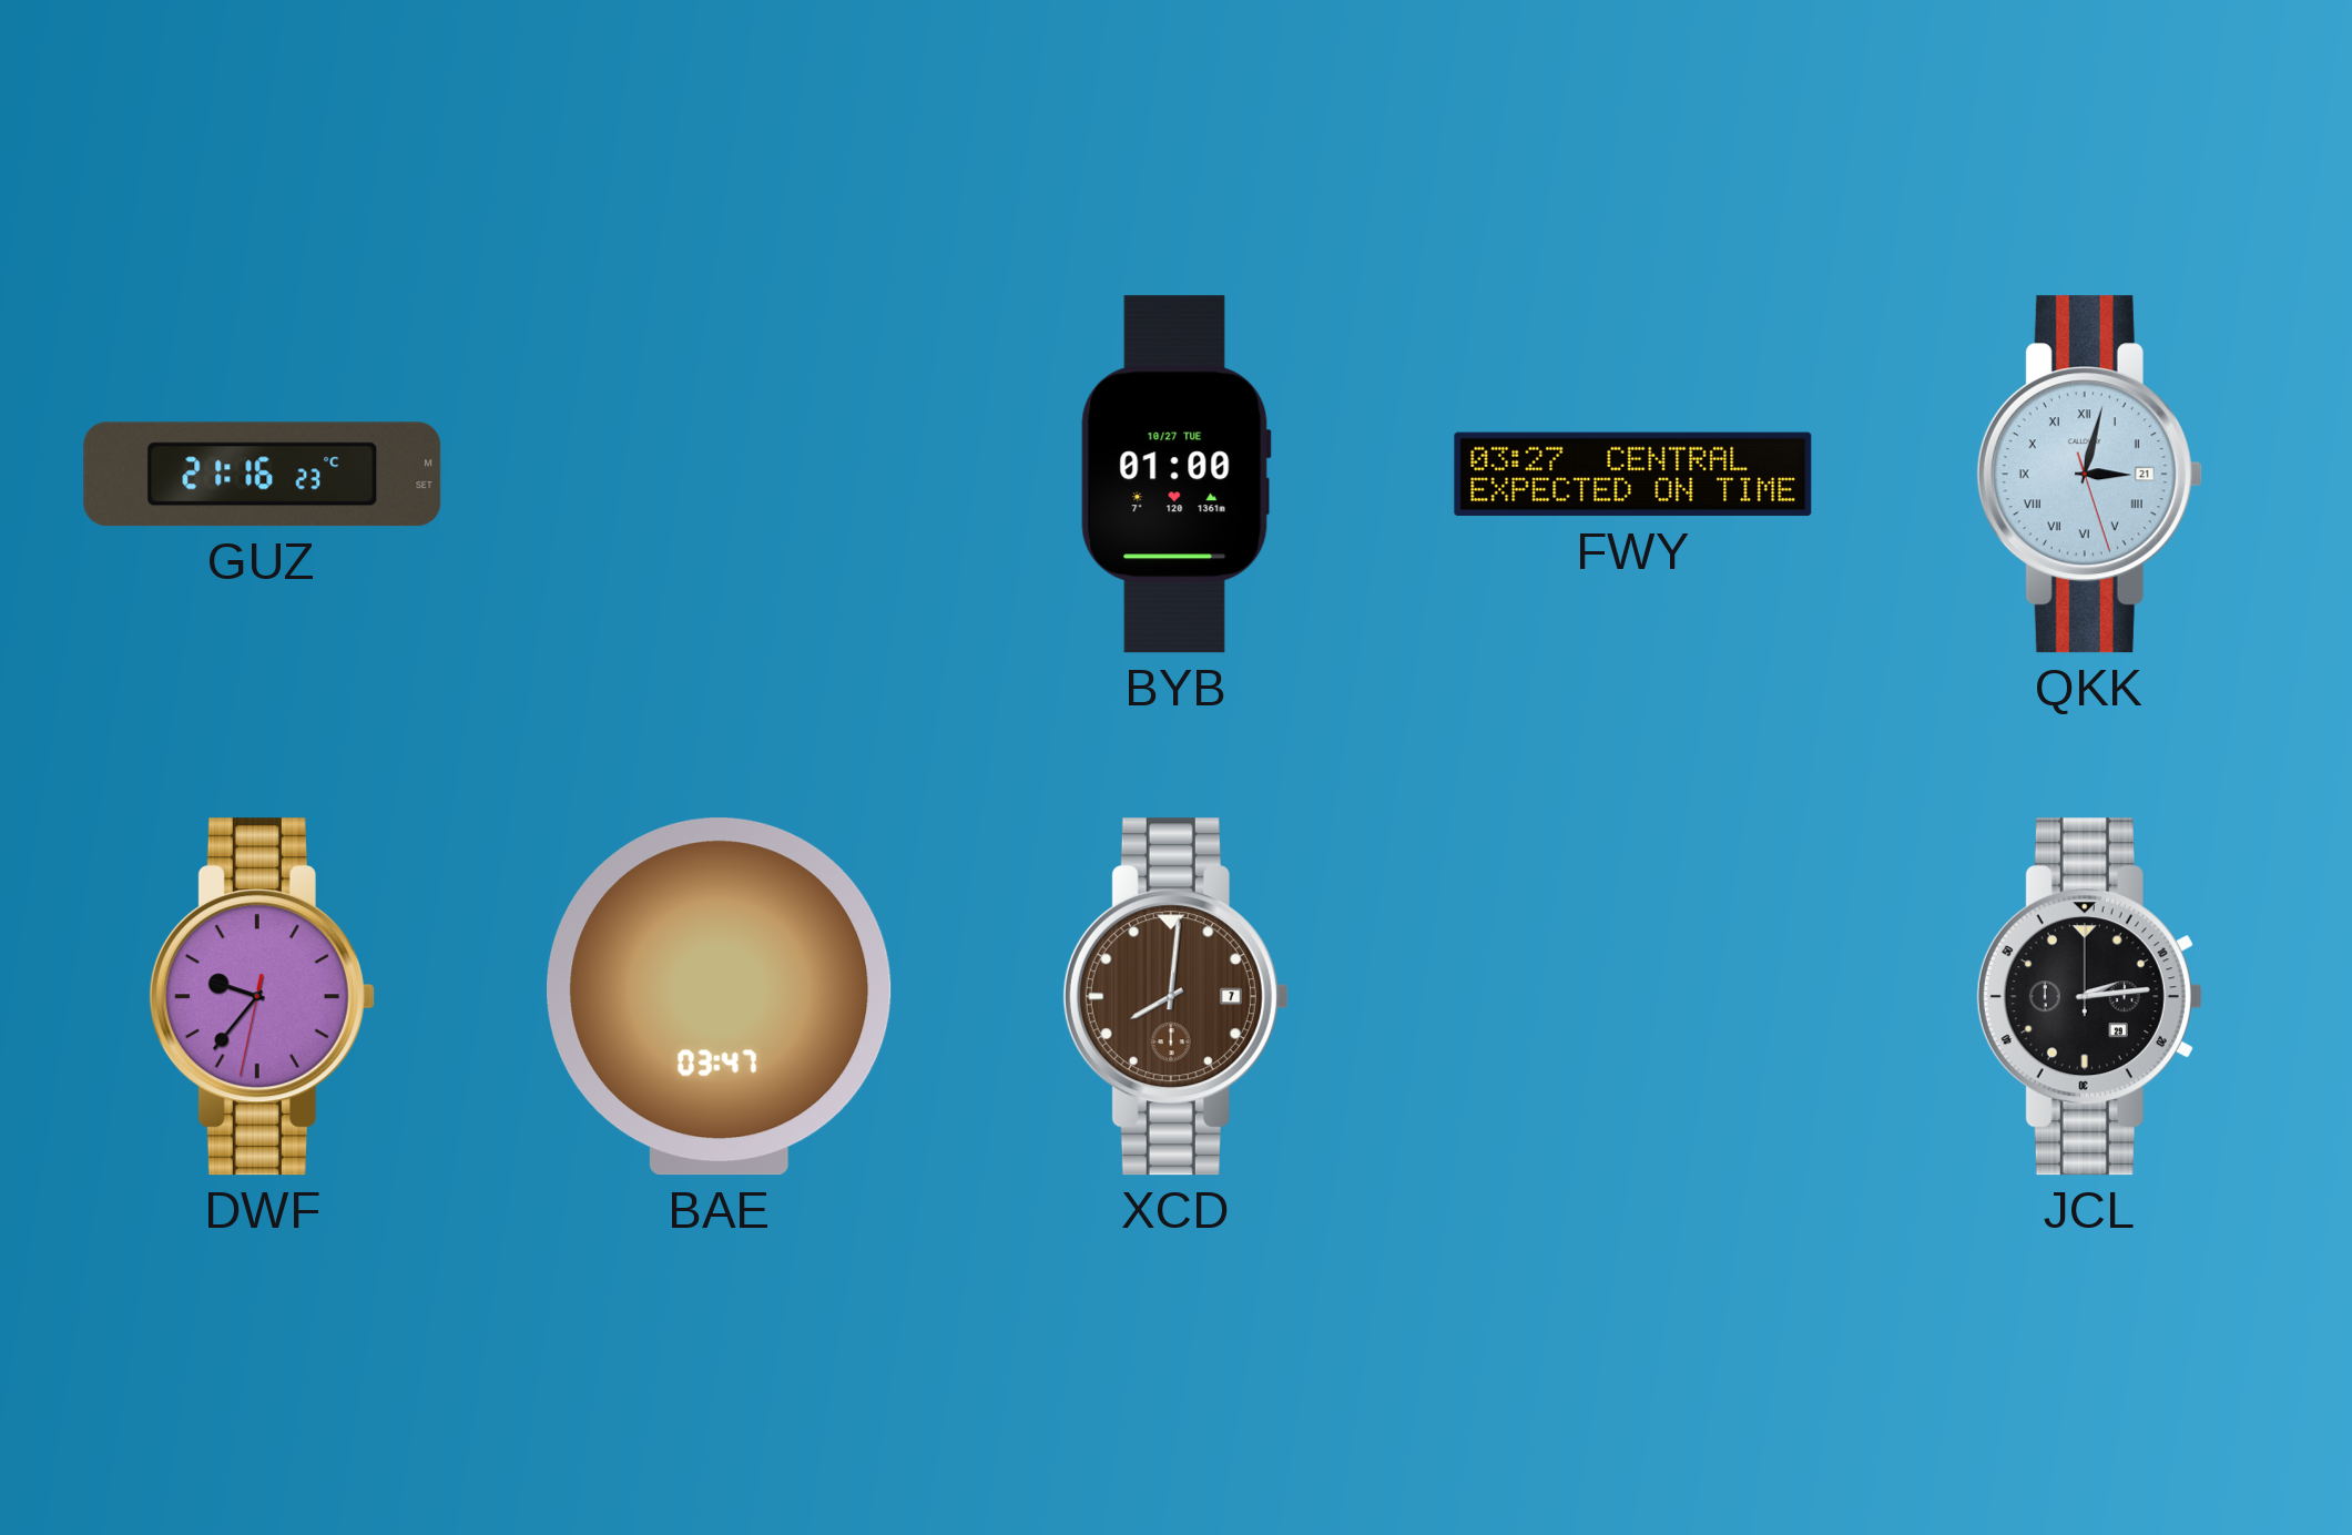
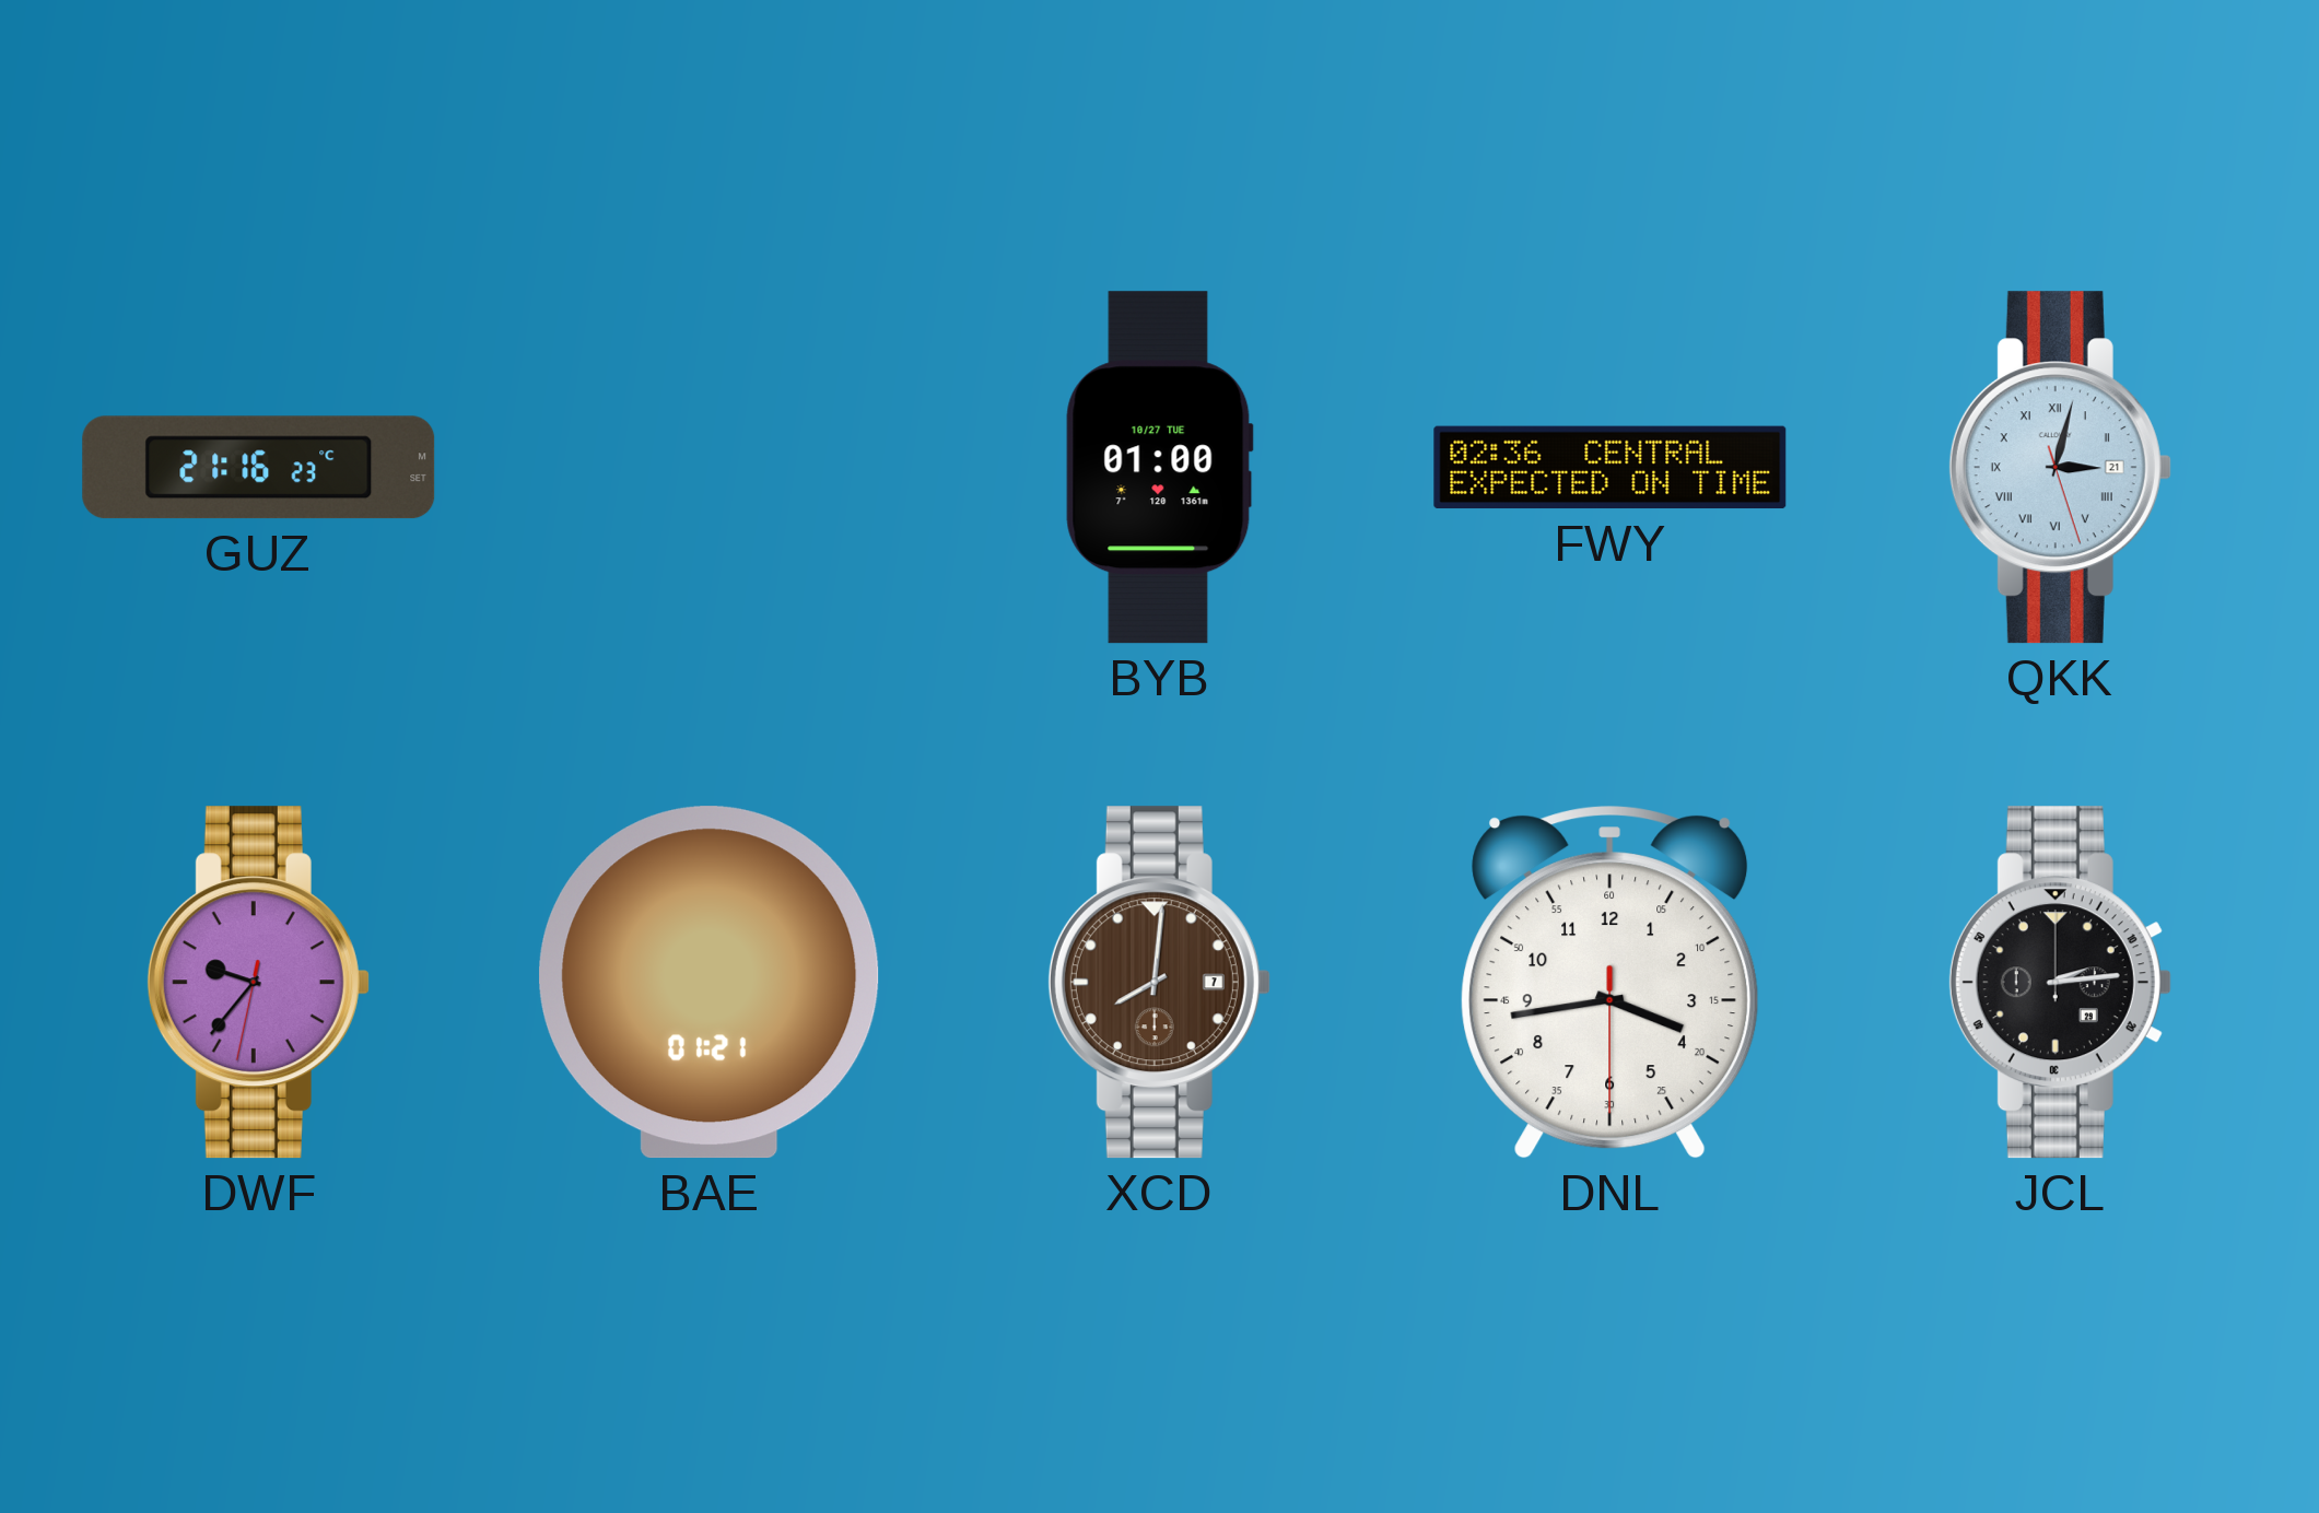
FWY: 03:27 -> 02:36
BAE: 03:47 -> 01:21
DNL: none -> 3:43
